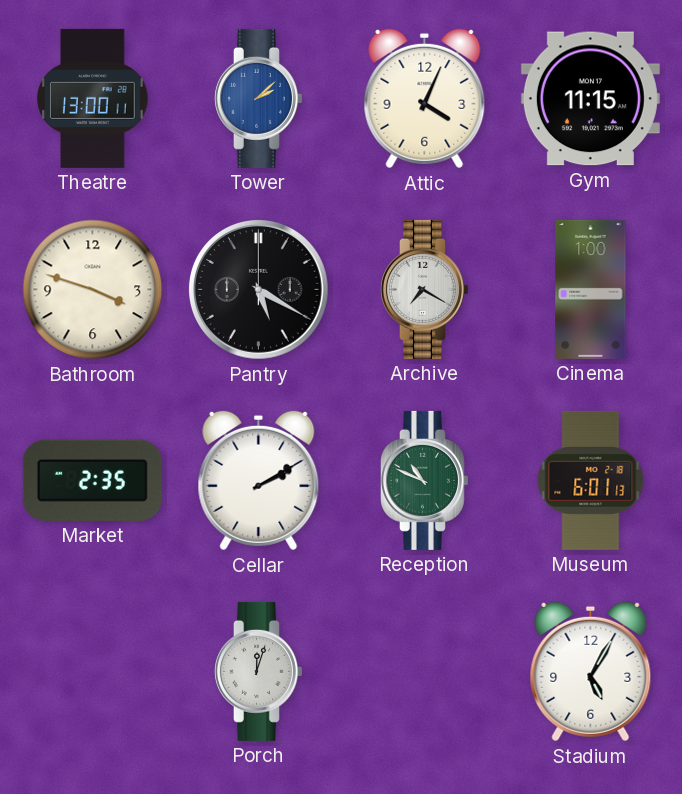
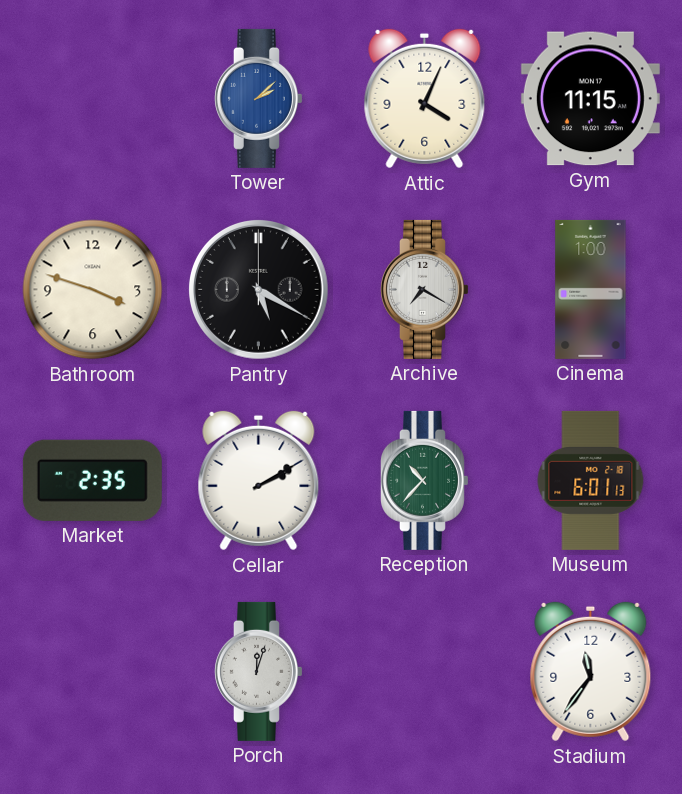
Theatre: 13:00 -> none
Reception: 10:49 -> 10:37
Stadium: 5:05 -> 11:36
